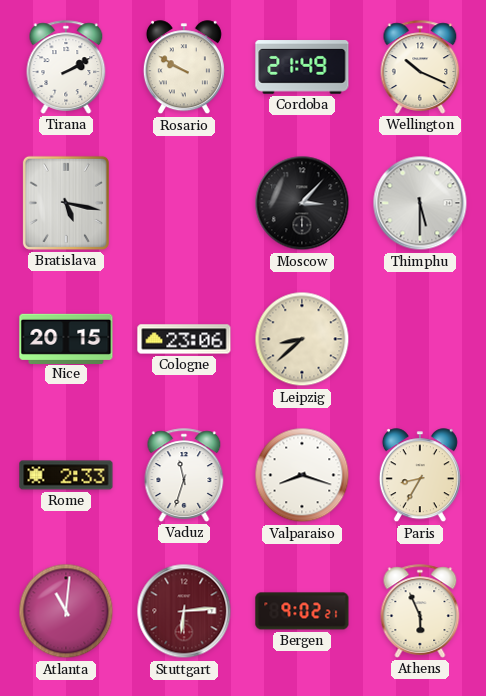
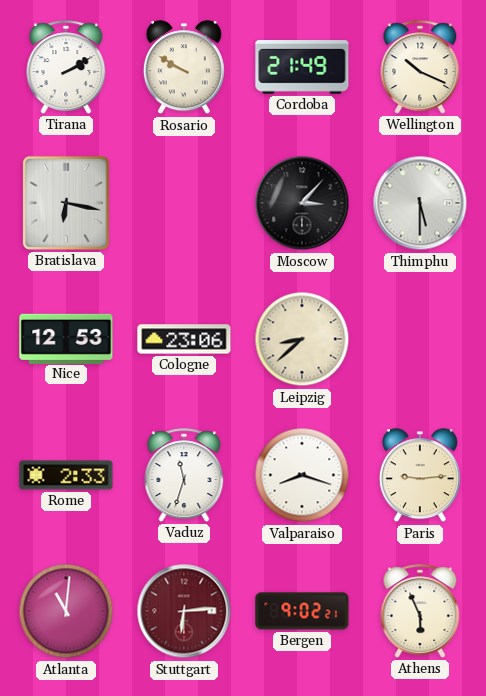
Bratislava: 5:17 -> 6:17
Nice: 20:15 -> 12:53
Paris: 8:35 -> 9:14
